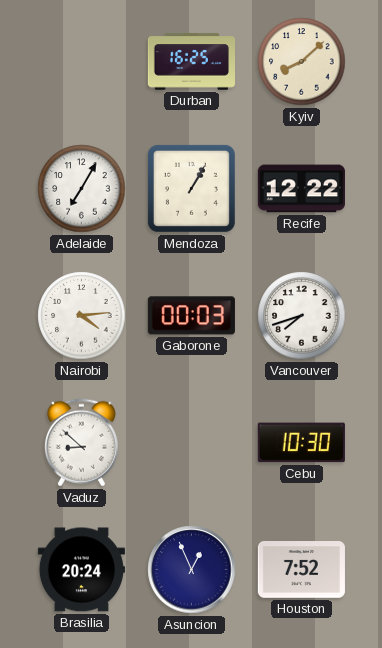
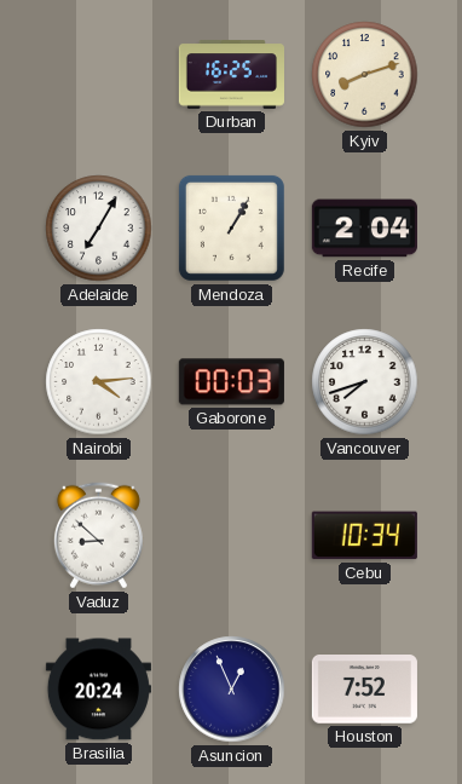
Kyiv: 8:08 -> 8:12
Recife: 12:22 -> 2:04
Cebu: 10:30 -> 10:34
